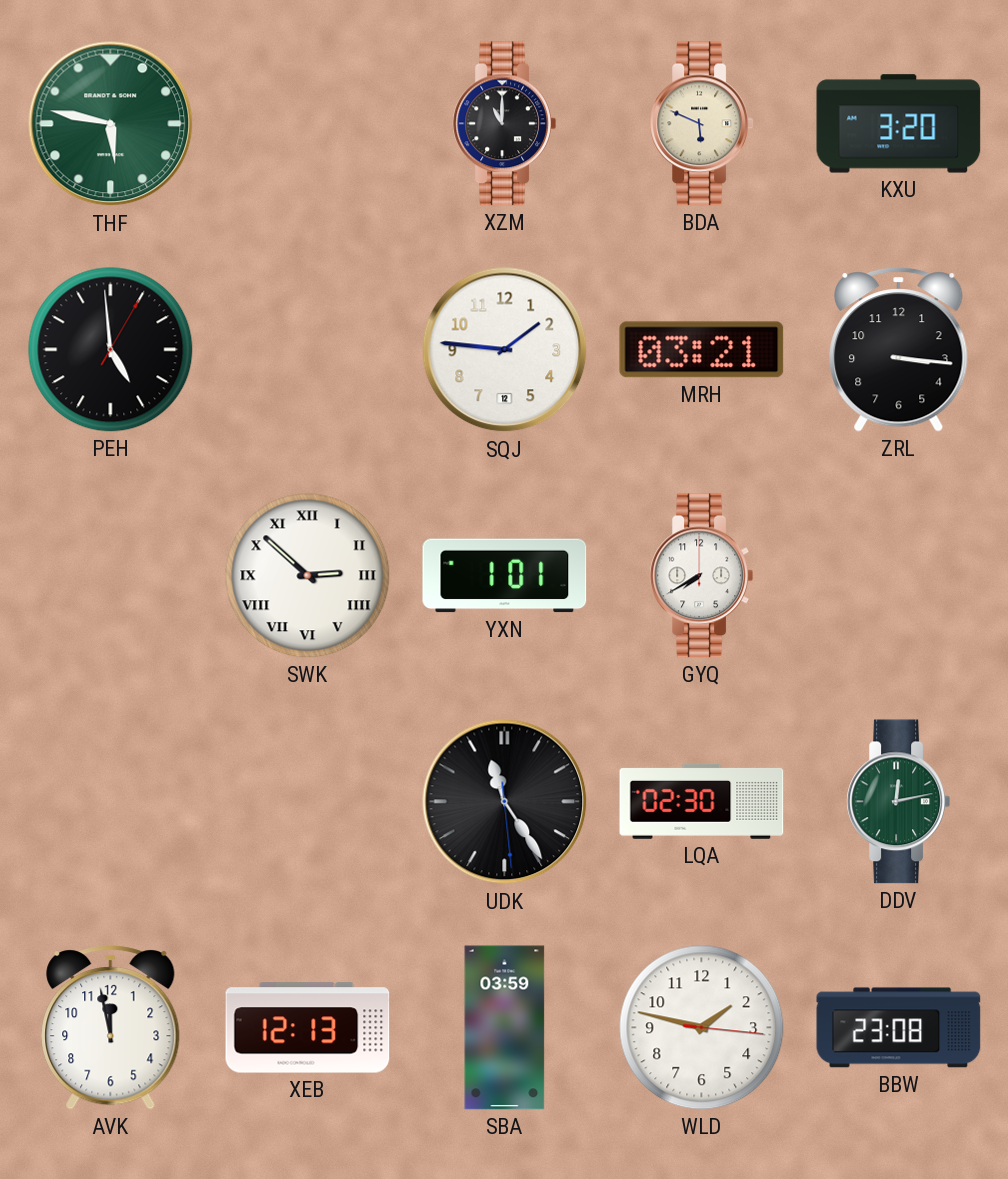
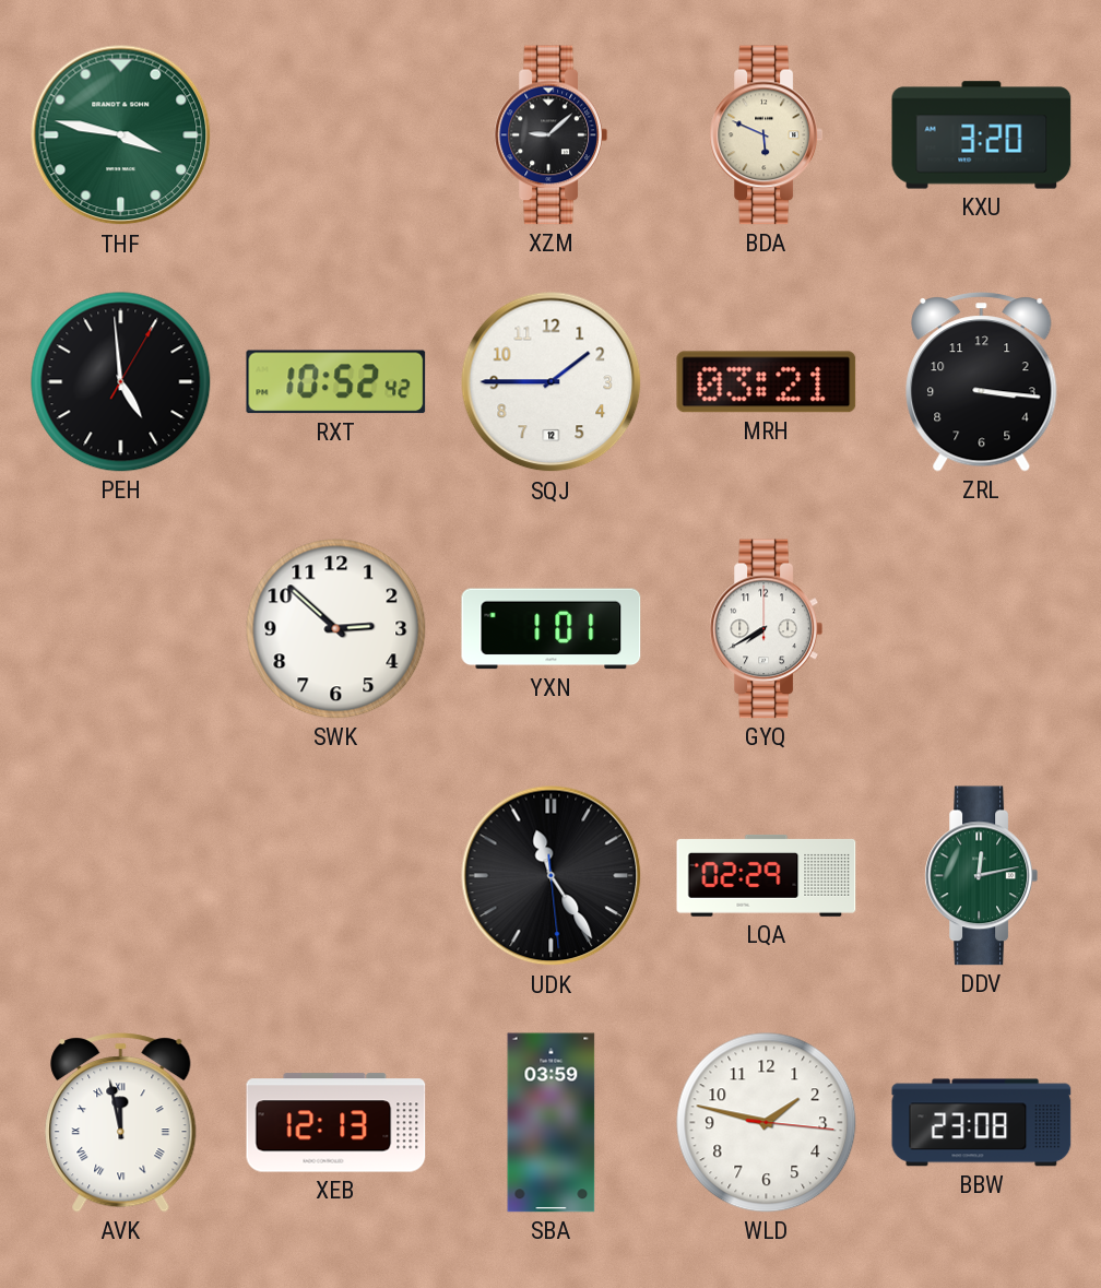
THF: 5:47 -> 3:47
XZM: 11:00 -> 9:08
RXT: none -> 10:52
SQJ: 1:46 -> 1:45
SWK numerals: Roman -> Arabic
LQA: 02:30 -> 02:29
AVK numerals: Arabic -> Roman
